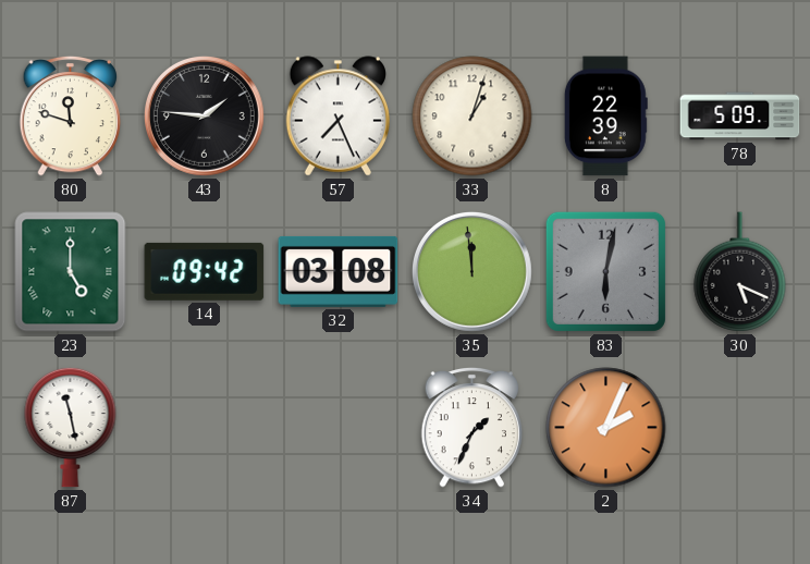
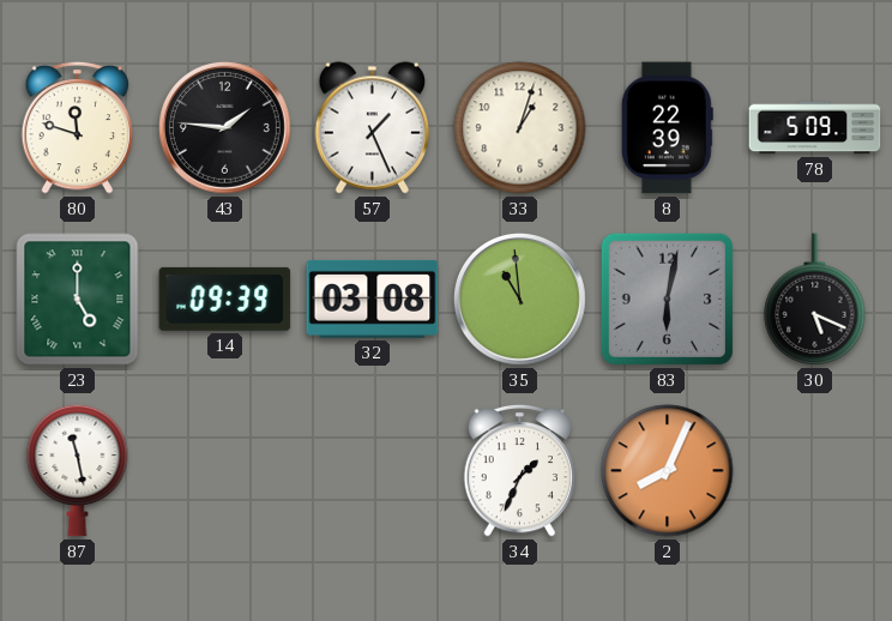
57: 7:26 -> 1:26
14: 09:42 -> 09:39
35: 11:59 -> 10:59
2: 2:04 -> 8:04
